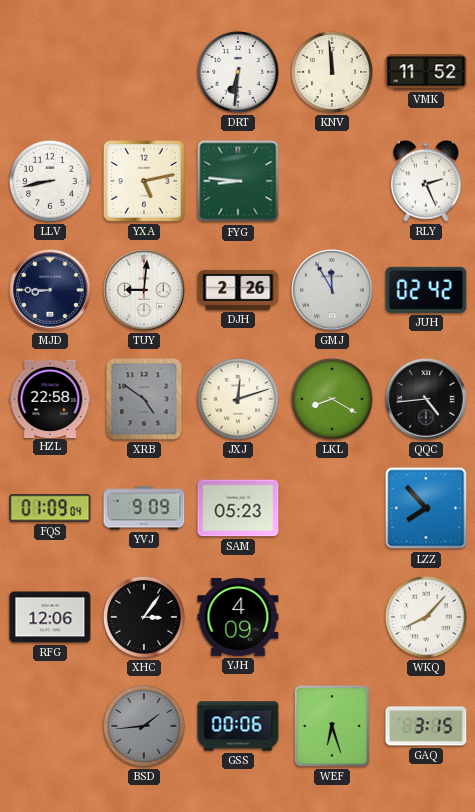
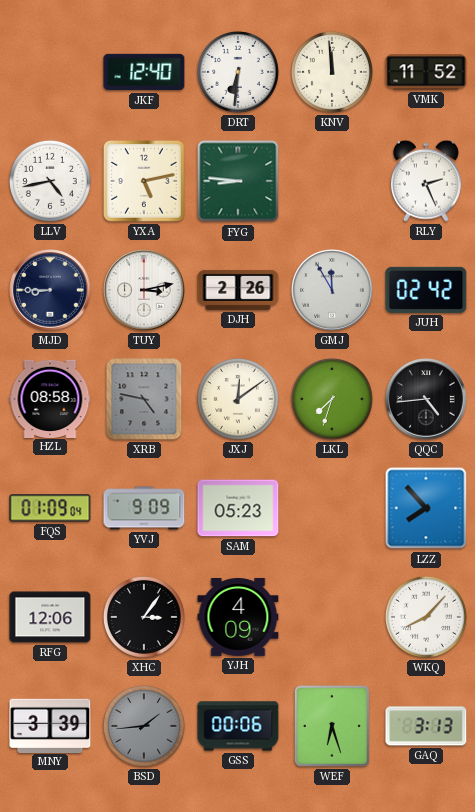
JKF: none -> 12:40
LLV: 8:43 -> 4:43
TUY: 9:01 -> 3:13
HZL: 22:58 -> 08:58
XRB: 4:51 -> 4:47
JXJ: 12:12 -> 12:09
LKL: 8:20 -> 7:33
MNY: none -> 3:39
GAQ: 3:15 -> 3:13
